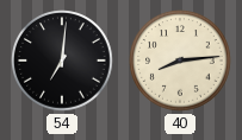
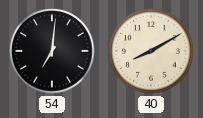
40: 8:14 -> 8:10
